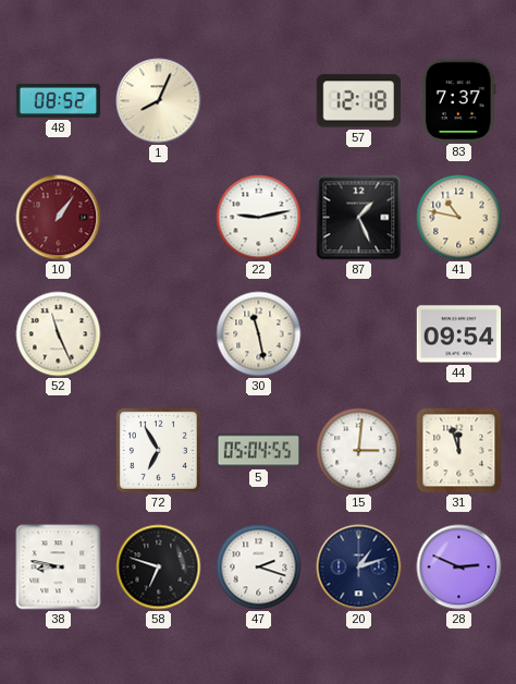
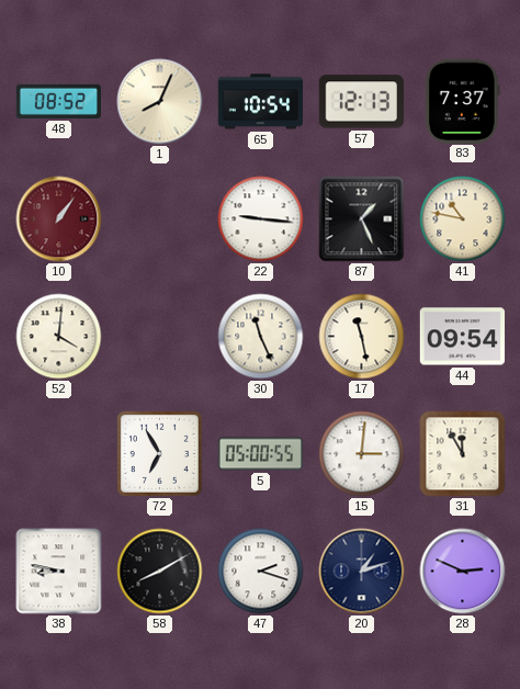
65: none -> 10:54
57: 12:18 -> 12:13
22: 9:13 -> 9:16
52: 11:26 -> 4:01
30: 11:28 -> 11:26
17: none -> 11:28
5: 05:04 -> 05:00
31: 11:57 -> 11:55
58: 6:48 -> 8:10
